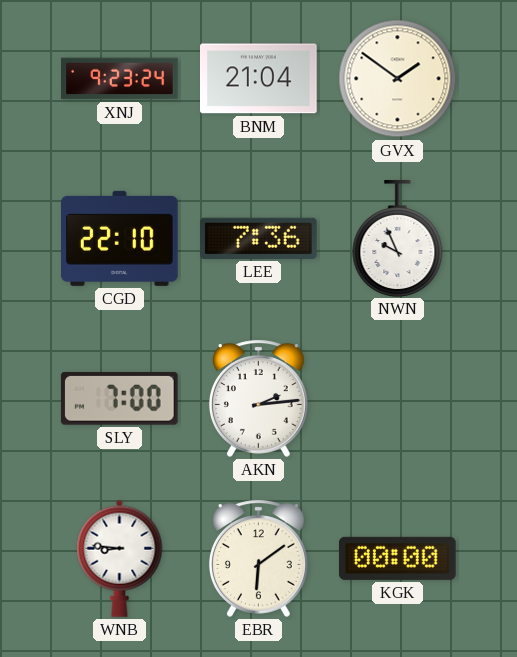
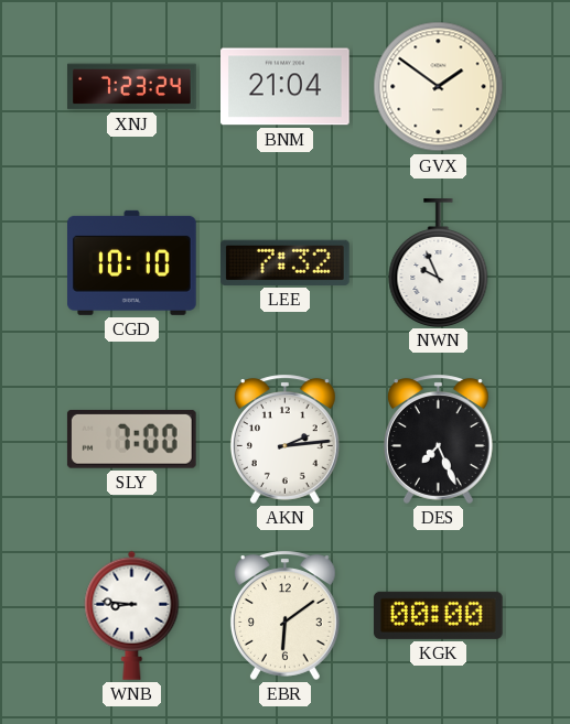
XNJ: 9:23 -> 7:23
CGD: 22:10 -> 10:10
LEE: 7:36 -> 7:32
DES: none -> 7:26
